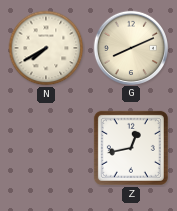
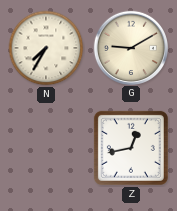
N: 7:40 -> 7:35
G: 8:11 -> 9:10
